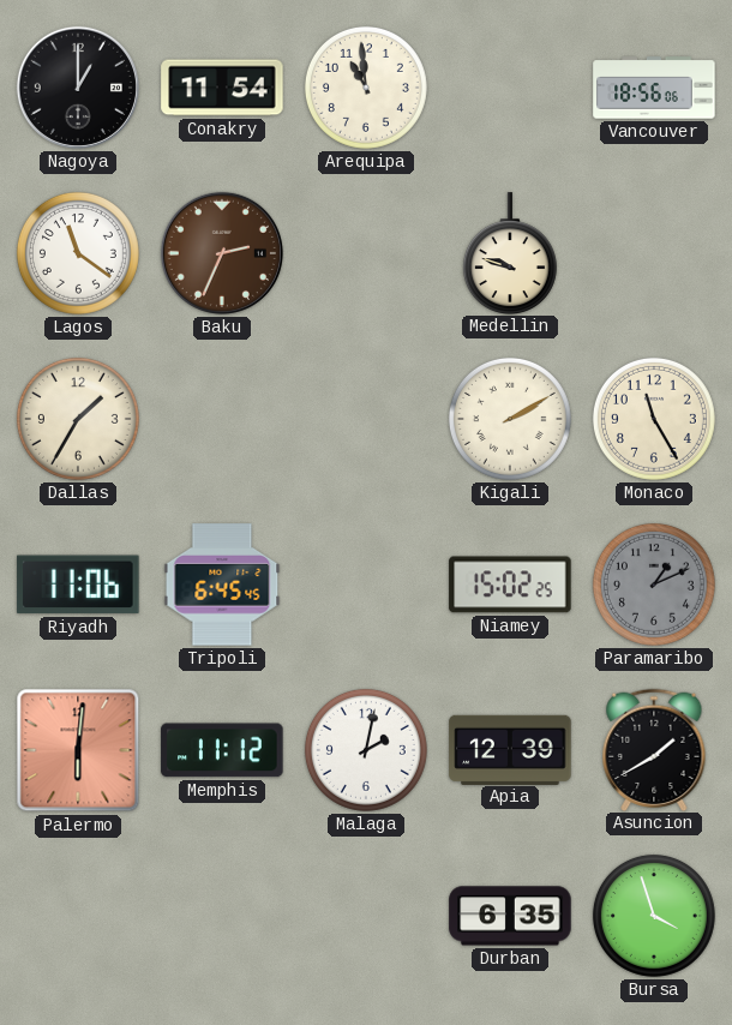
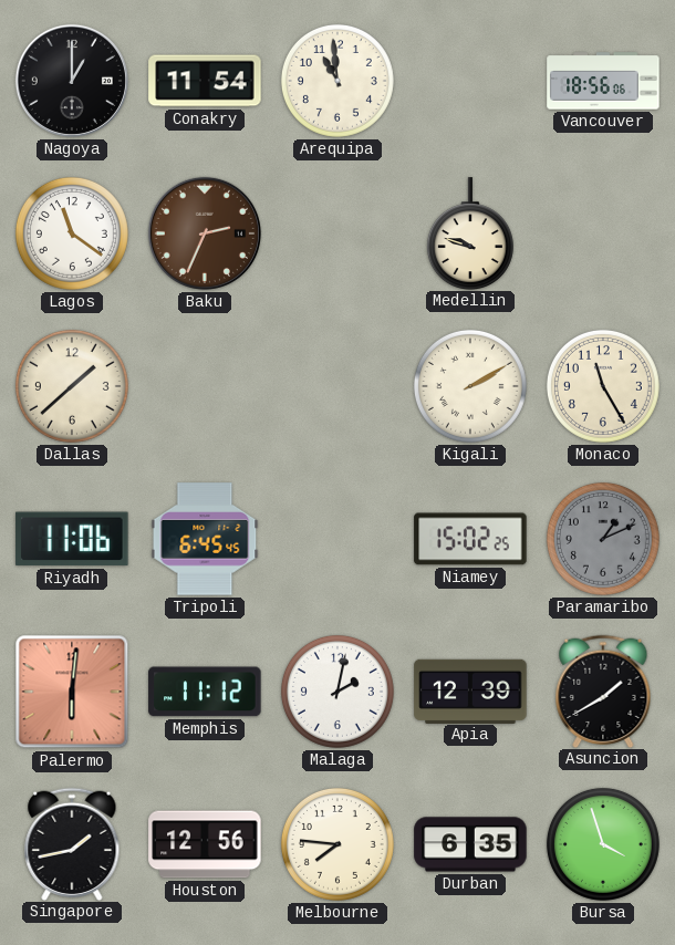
Dallas: 1:35 -> 1:38
Singapore: none -> 1:43
Houston: none -> 12:56
Melbourne: none -> 7:46
